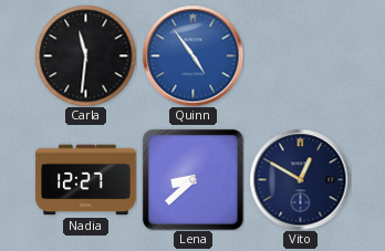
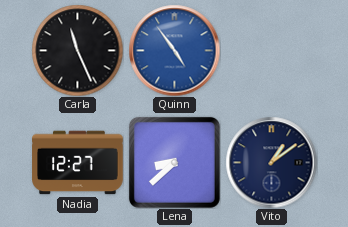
Carla: 11:31 -> 11:26
Vito: 12:50 -> 1:09
